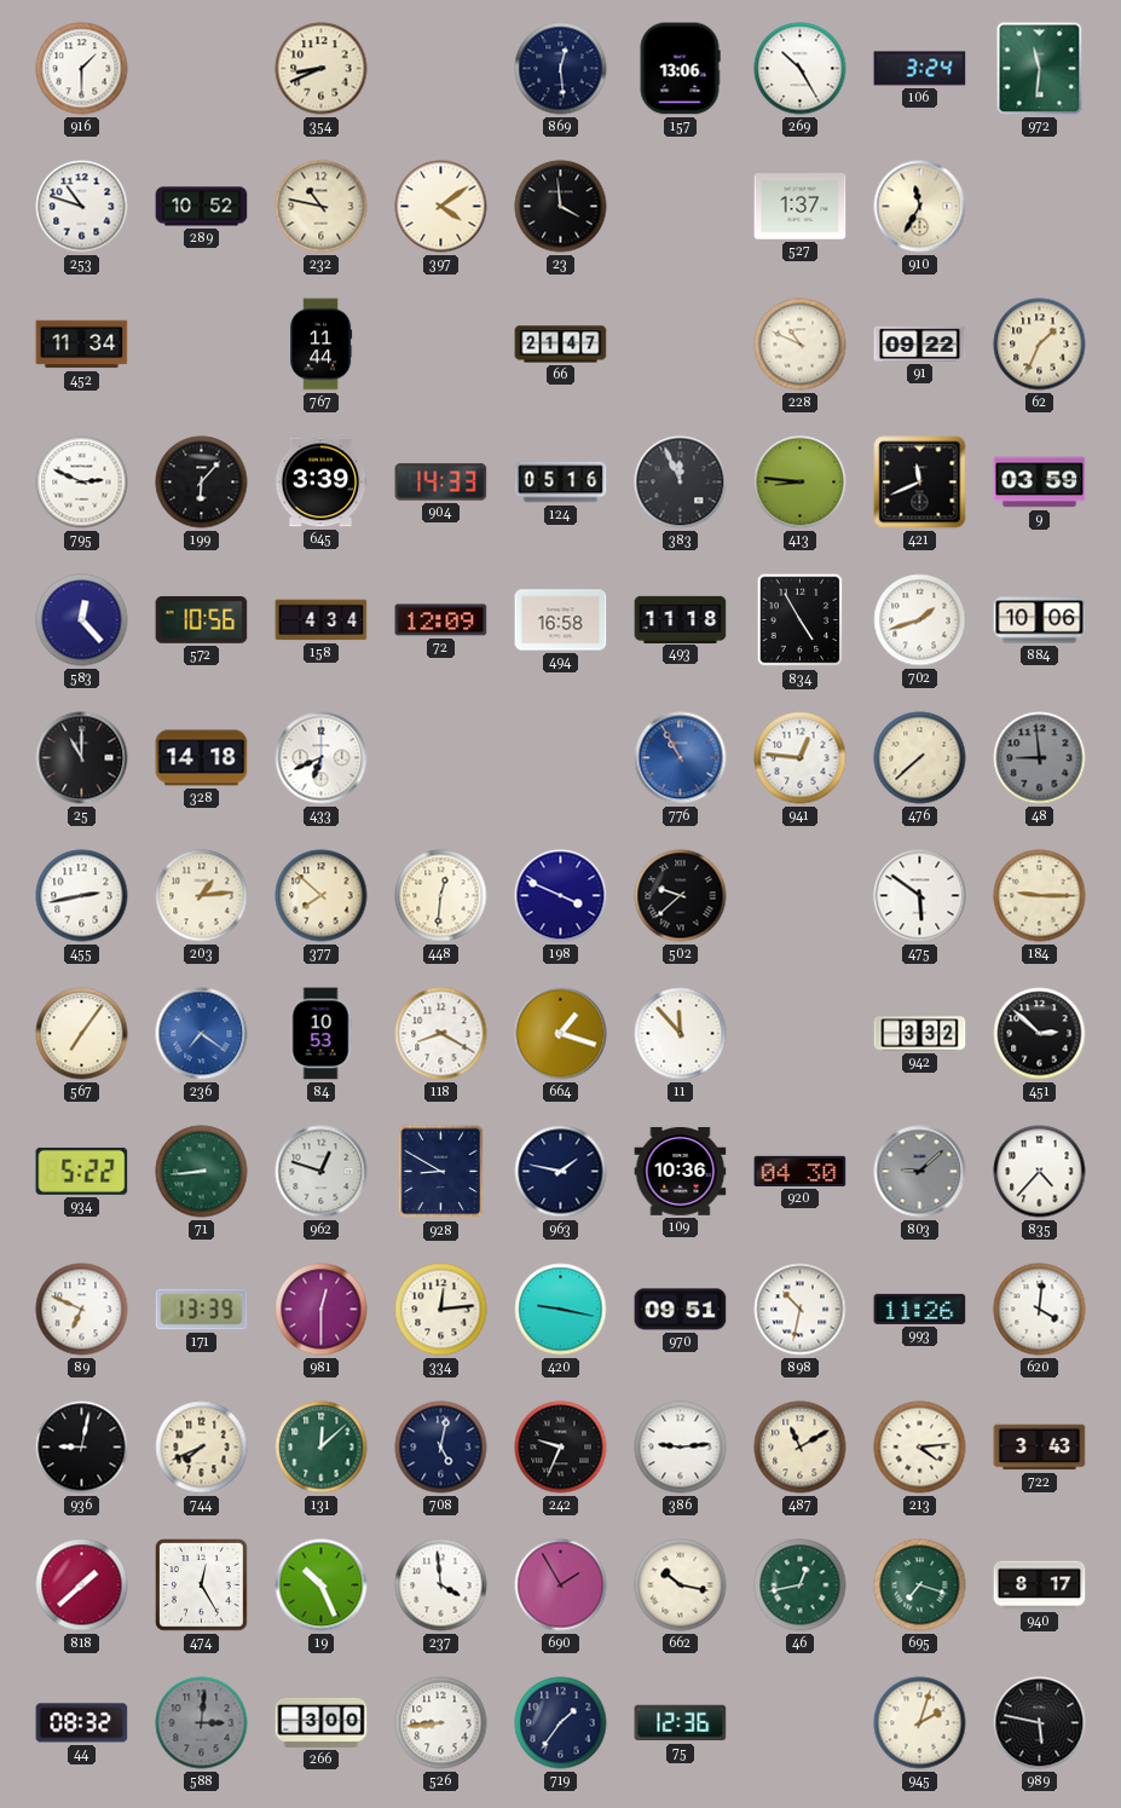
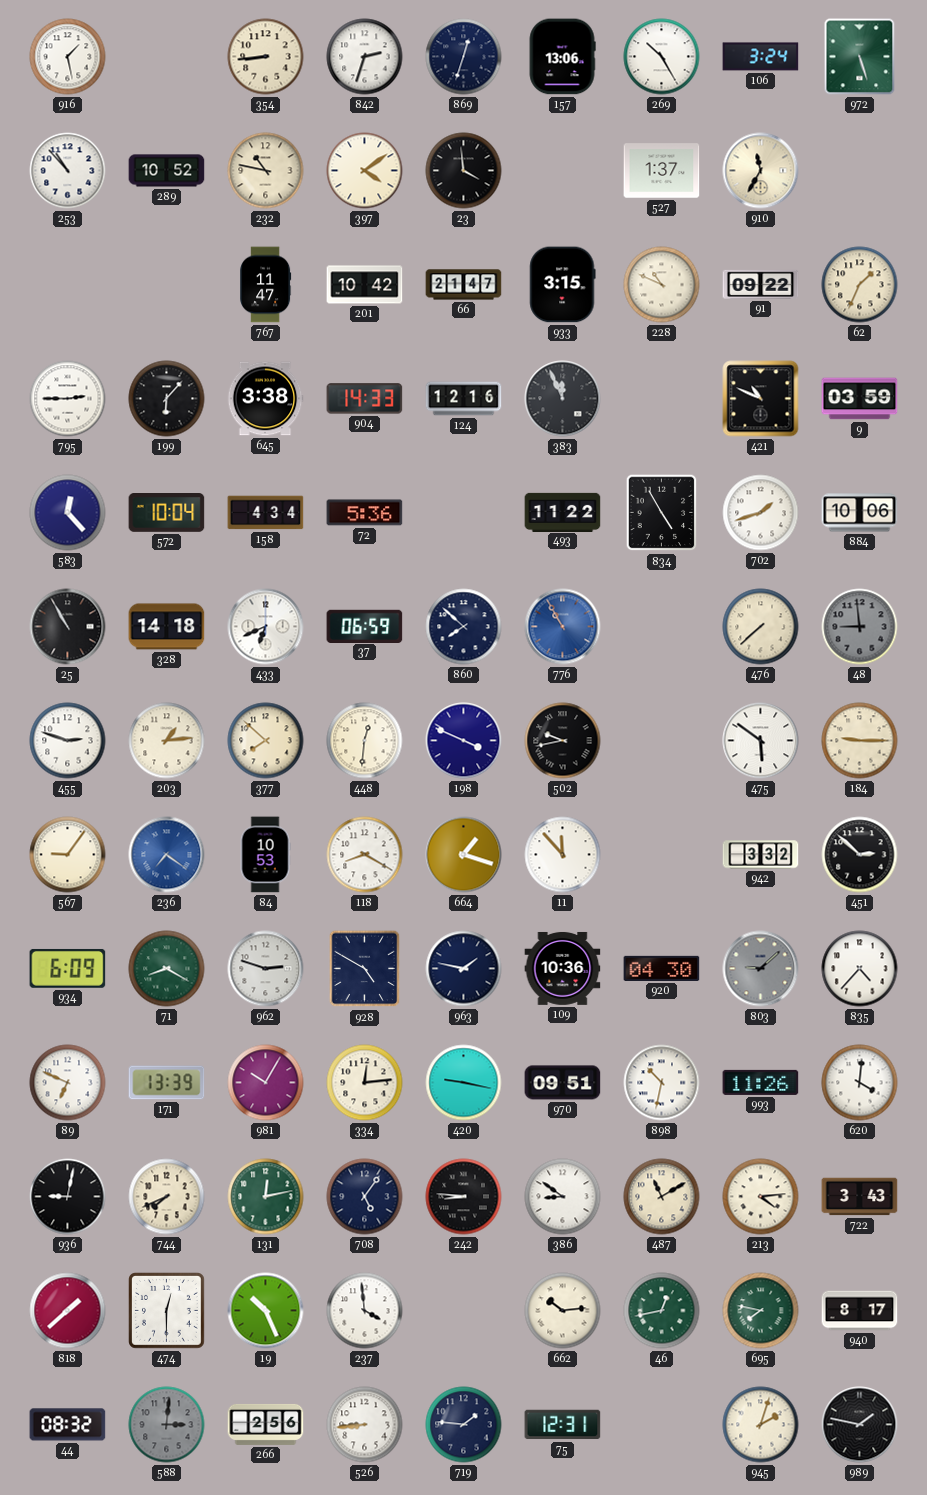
916: 1:30 -> 1:28
354: 8:41 -> 8:44
842: none -> 2:33
869: 12:29 -> 12:33
972: 11:31 -> 5:27
253: 10:48 -> 10:53
452: 11:34 -> none
767: 11:44 -> 11:47
201: none -> 10:42
933: none -> 3:15
795: 2:49 -> 2:45
645: 3:39 -> 3:38
124: 05:16 -> 12:16
413: 8:46 -> none
421: 11:41 -> 10:49
572: 10:56 -> 10:04
72: 12:09 -> 5:36
494: 16:58 -> none
493: 11:18 -> 11:22
25: 11:00 -> 10:55
37: none -> 06:59
860: none -> 7:52
941: 12:46 -> none
455: 2:43 -> 2:48
502: 9:38 -> 9:43
567: 7:06 -> 9:06
934: 5:22 -> 6:09
71: 8:44 -> 8:20
962: 12:48 -> 2:48
928: 8:50 -> 4:50
981: 12:30 -> 10:05
131: 12:08 -> 12:13
708: 5:02 -> 5:06
242: 9:34 -> 8:46
386: 9:14 -> 8:51
474: 12:25 -> 12:30
690: 1:55 -> none
662: 10:17 -> 10:14
695: 7:18 -> 7:47
266: 3:00 -> 2:56
719: 1:36 -> 1:46
75: 12:36 -> 12:31
989: 5:47 -> 1:47
